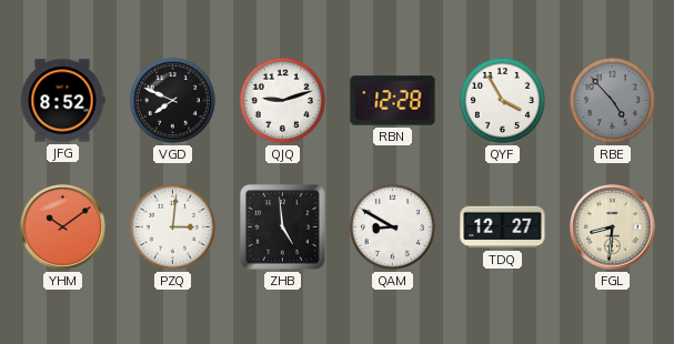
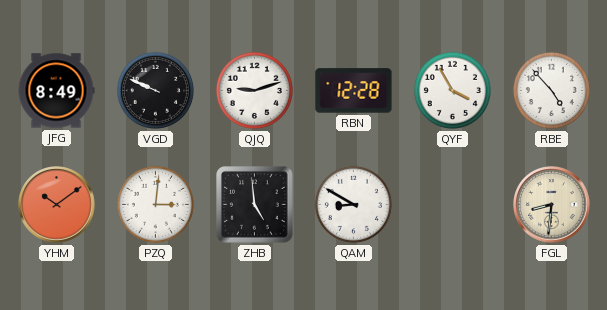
JFG: 8:52 -> 8:49
VGD: 7:49 -> 9:49
RBE dial: grey -> white
TDQ: 12:27 -> none
